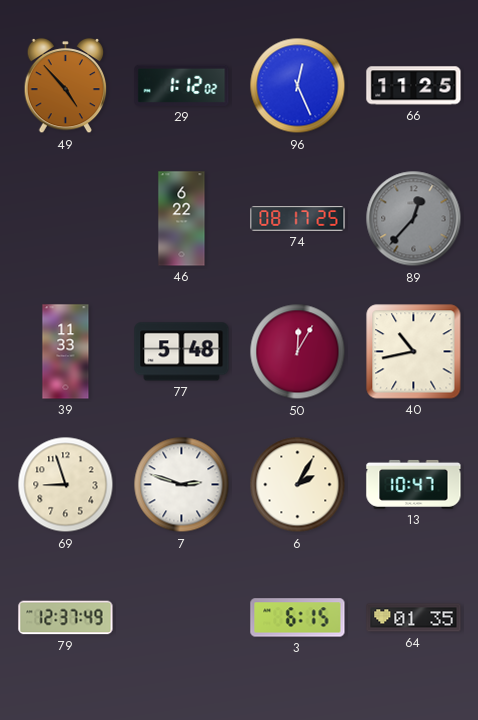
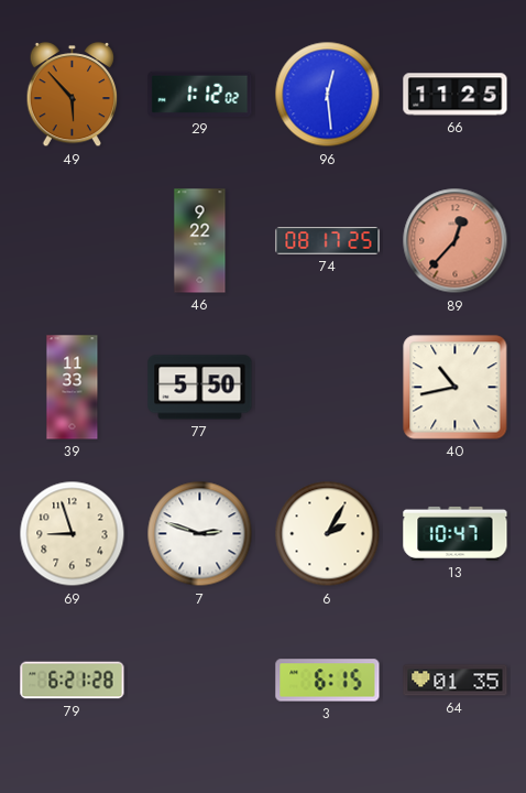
49: 4:53 -> 5:53
96: 12:26 -> 12:29
46: 6:22 -> 9:22
89 dial: grey -> salmon
77: 5:48 -> 5:50
50: 12:05 -> none
79: 12:37 -> 6:21
